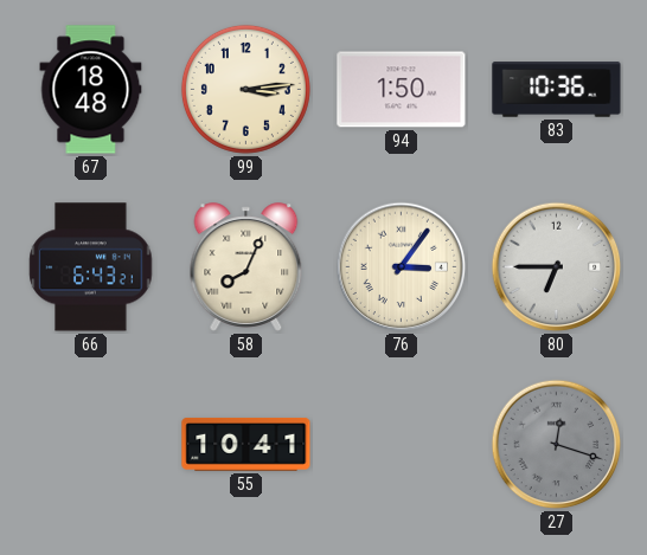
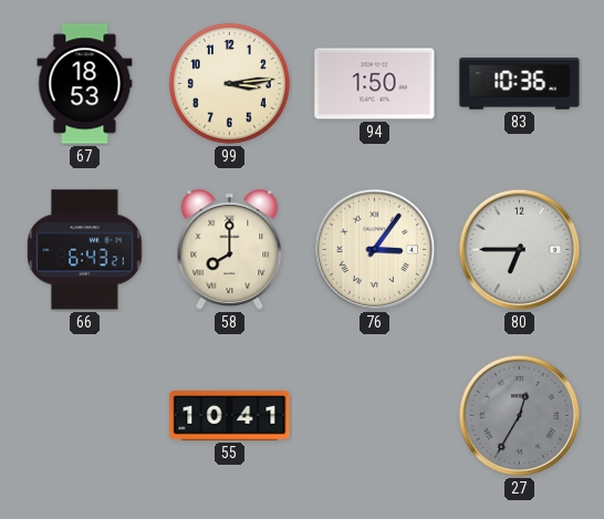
67: 18:48 -> 18:53
58: 8:04 -> 8:00
27: 12:18 -> 12:35
